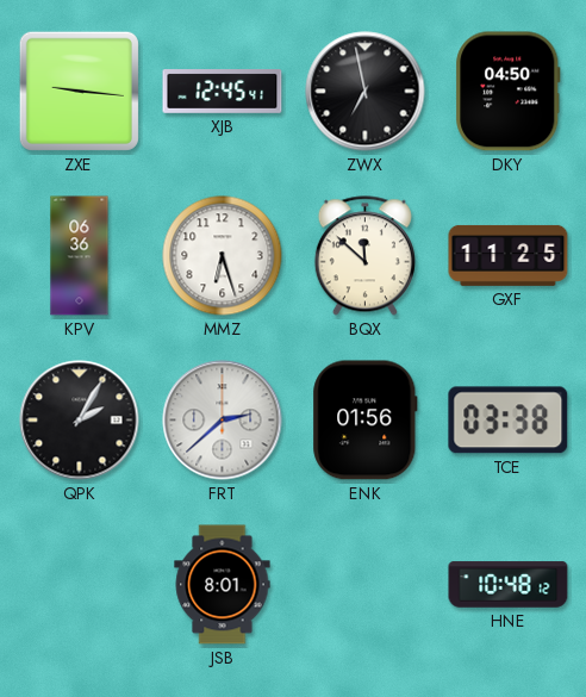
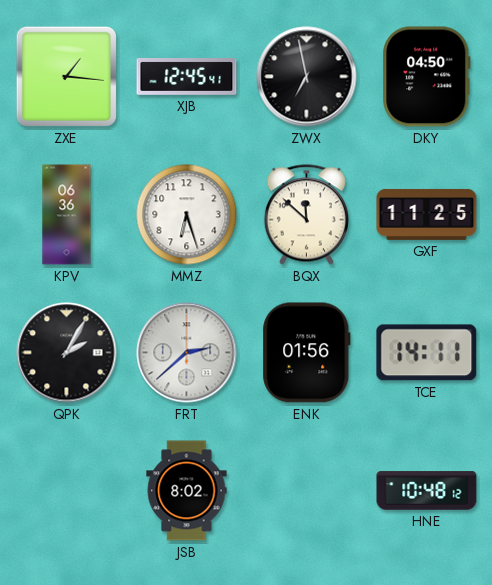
ZXE: 9:16 -> 1:16
TCE: 03:38 -> 14:11
JSB: 8:01 -> 8:02
